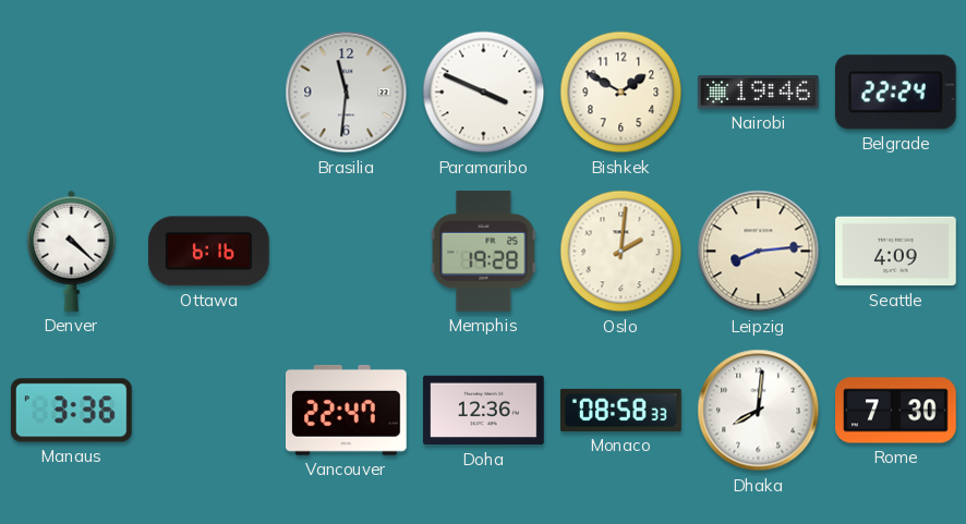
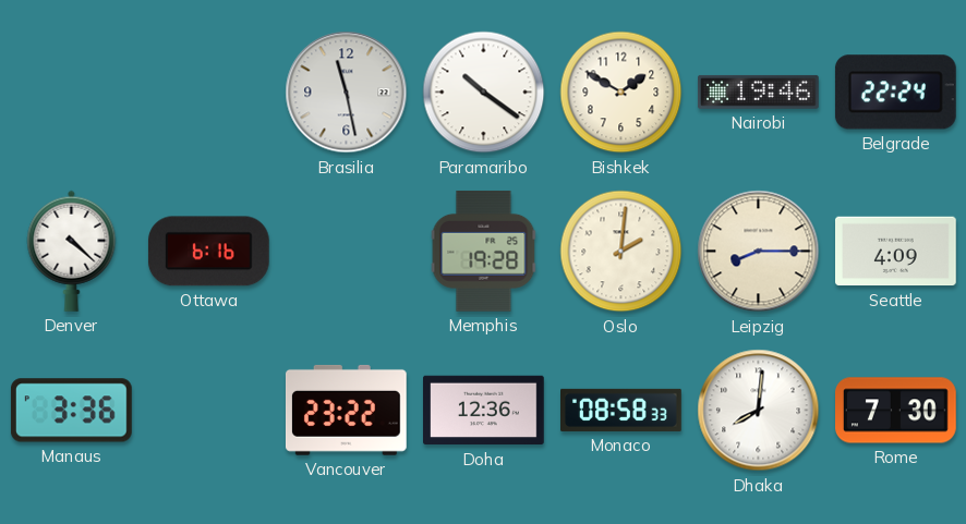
Brasilia: 11:31 -> 11:28
Paramaribo: 3:49 -> 10:21
Leipzig: 8:14 -> 8:15
Vancouver: 22:47 -> 23:22
